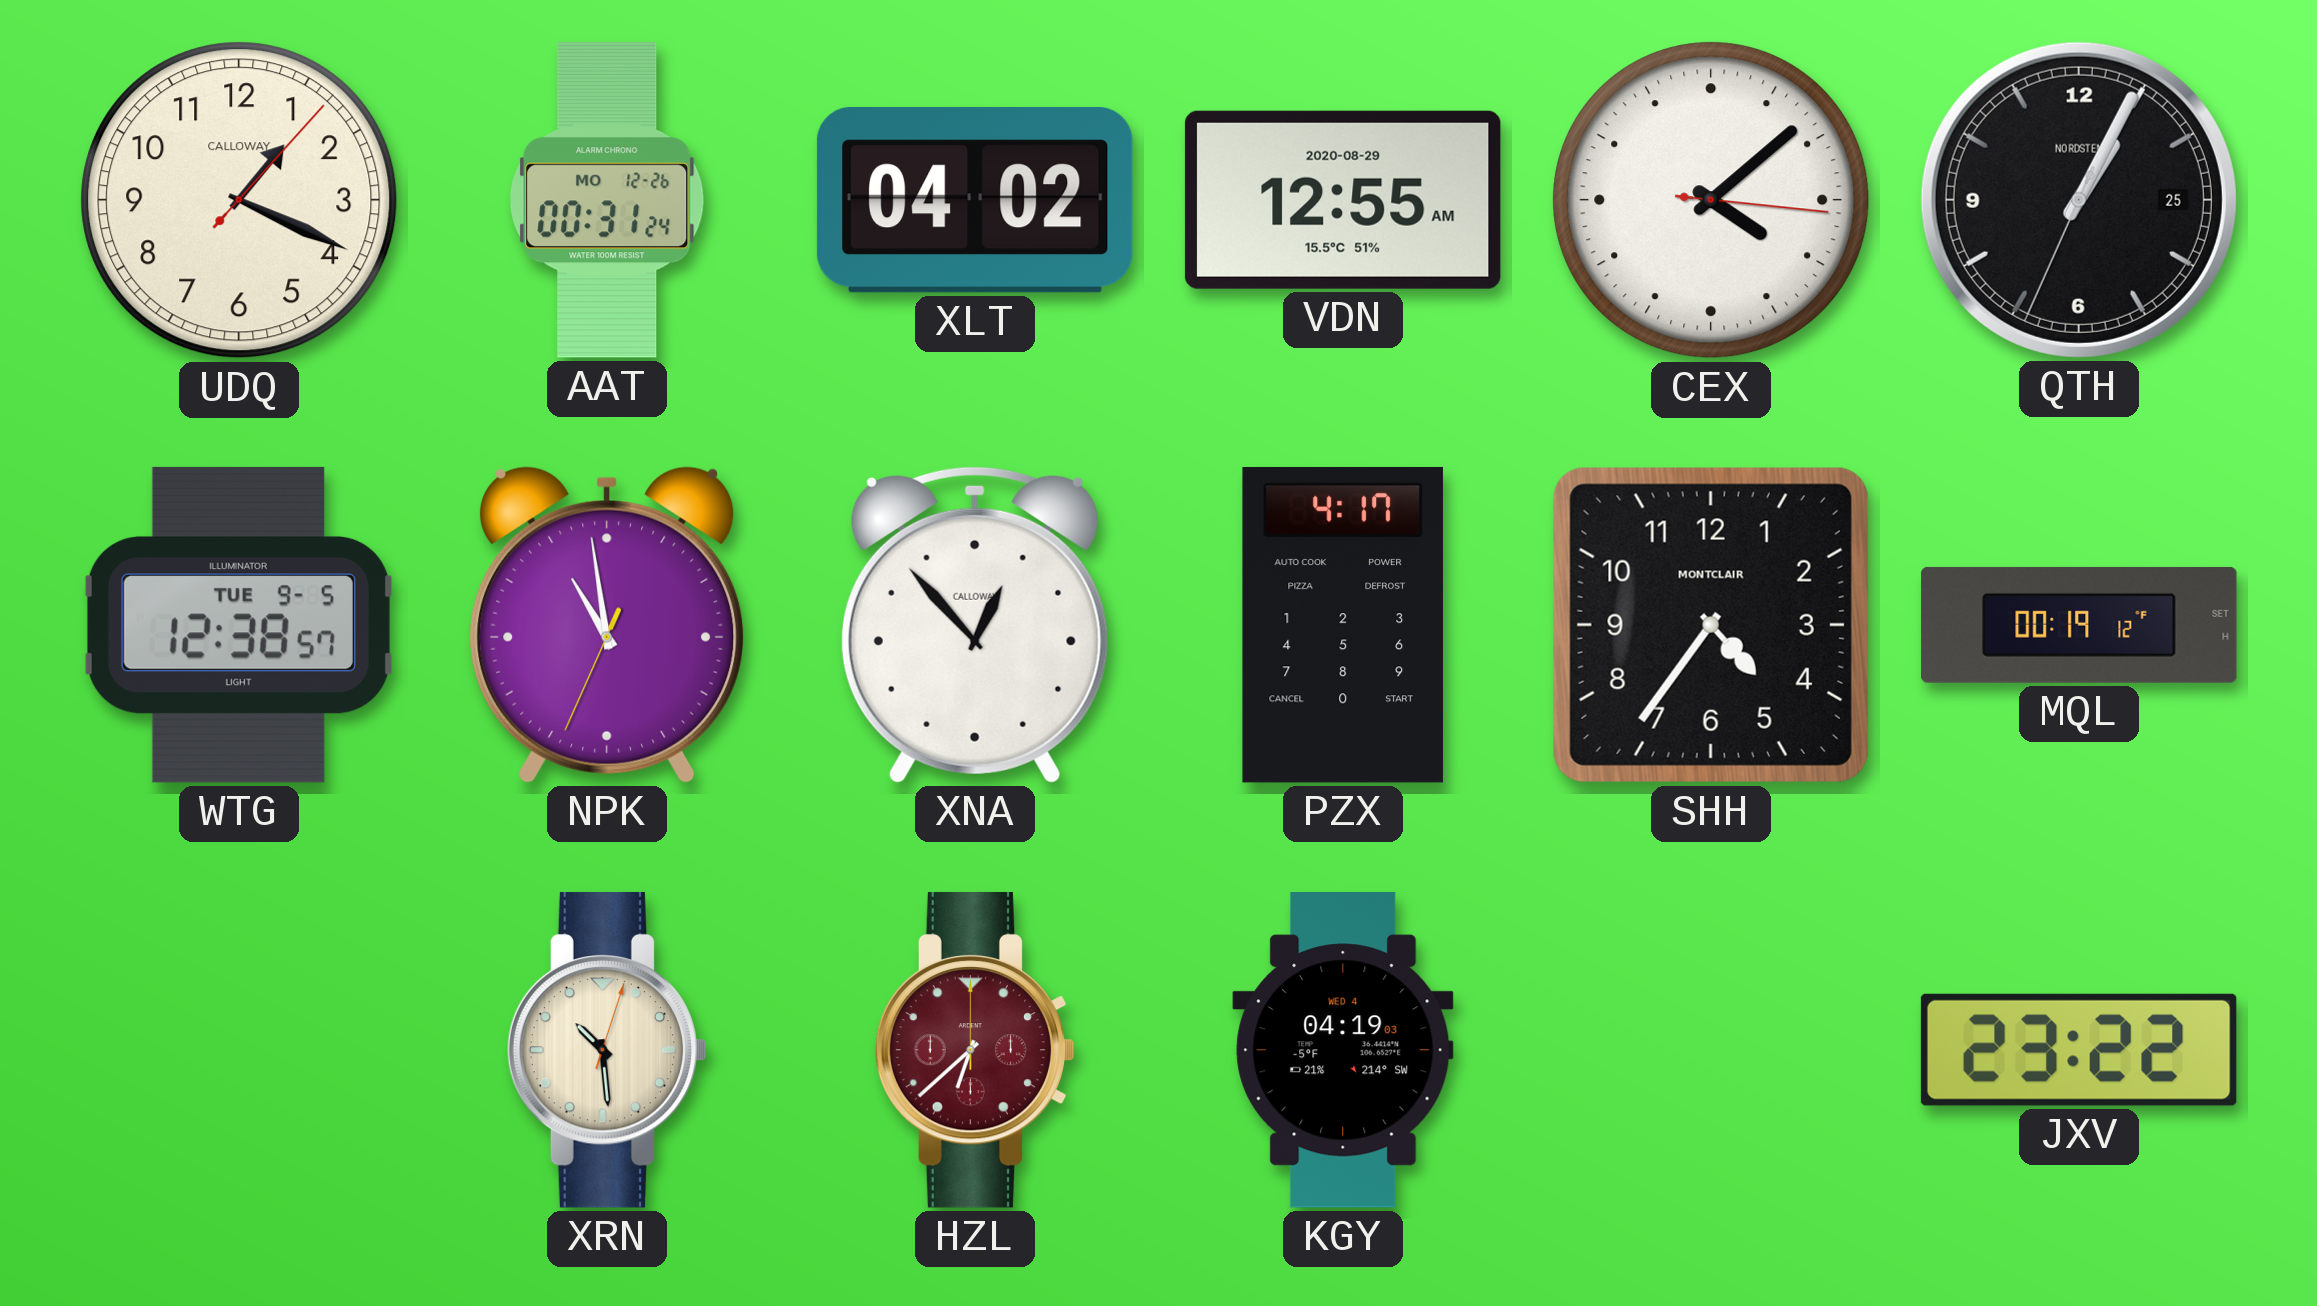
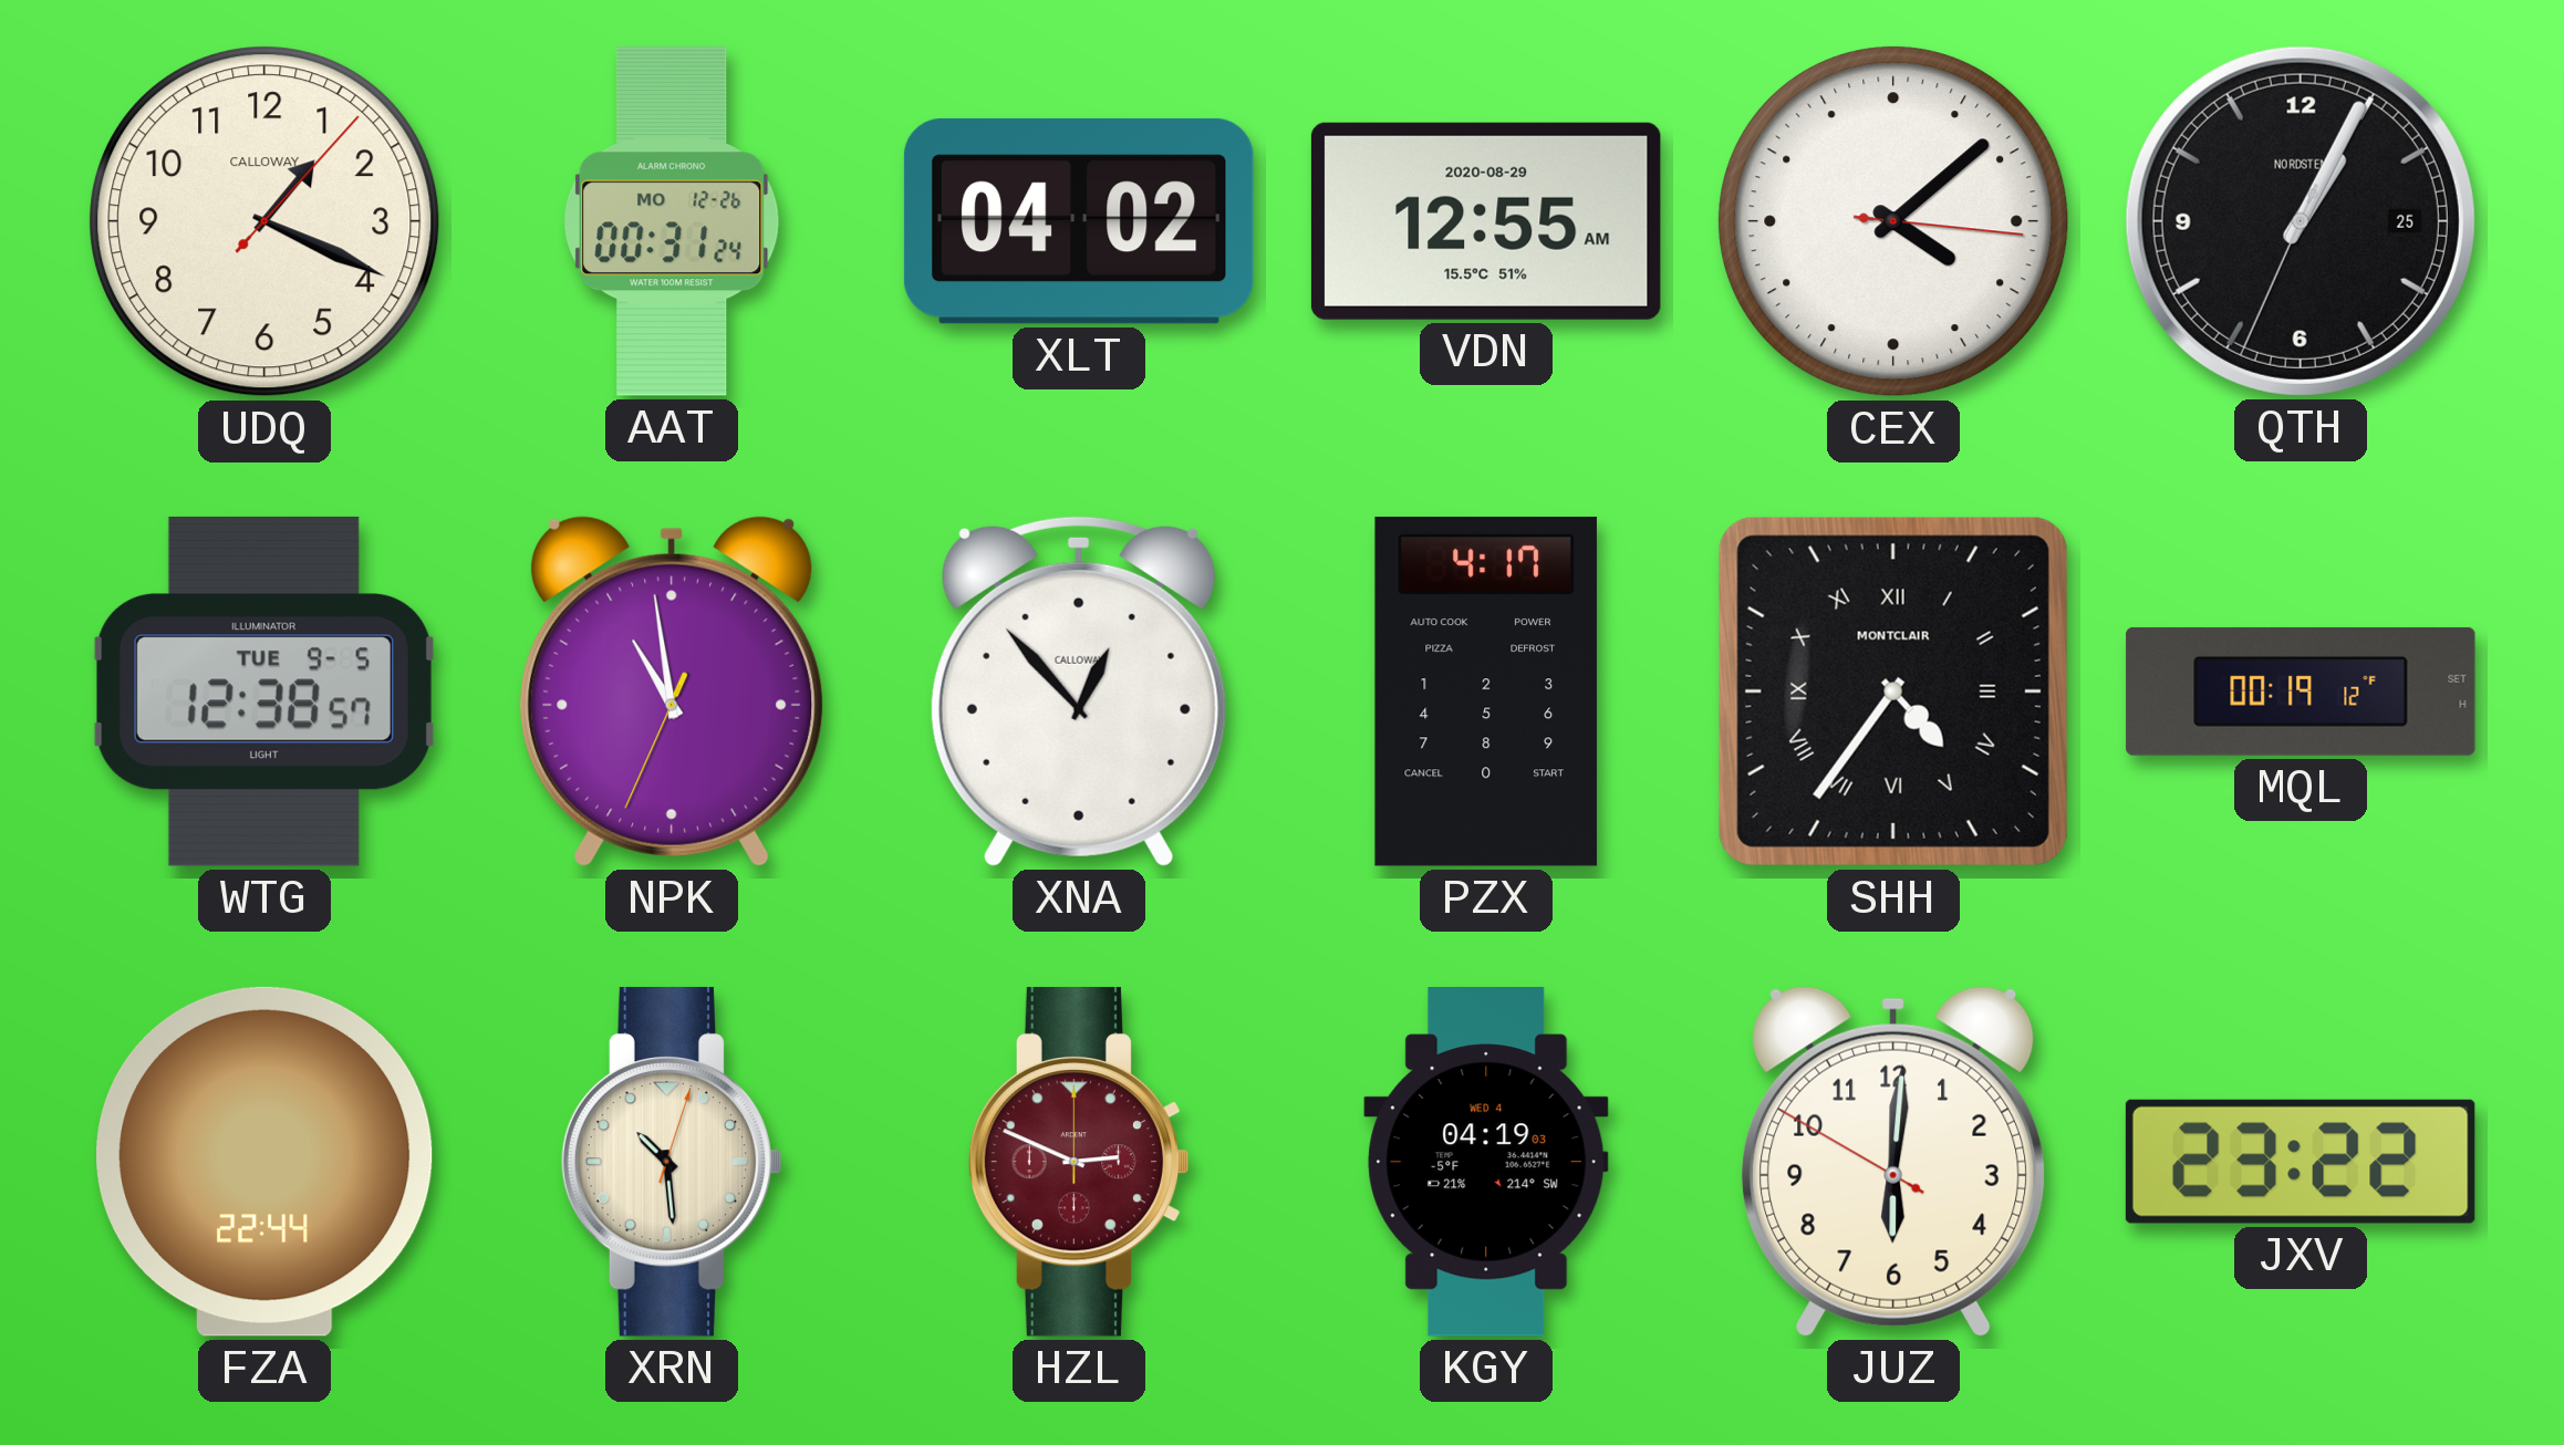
SHH numerals: Arabic -> Roman
FZA: none -> 22:44
HZL: 6:38 -> 2:49
JUZ: none -> 6:00
